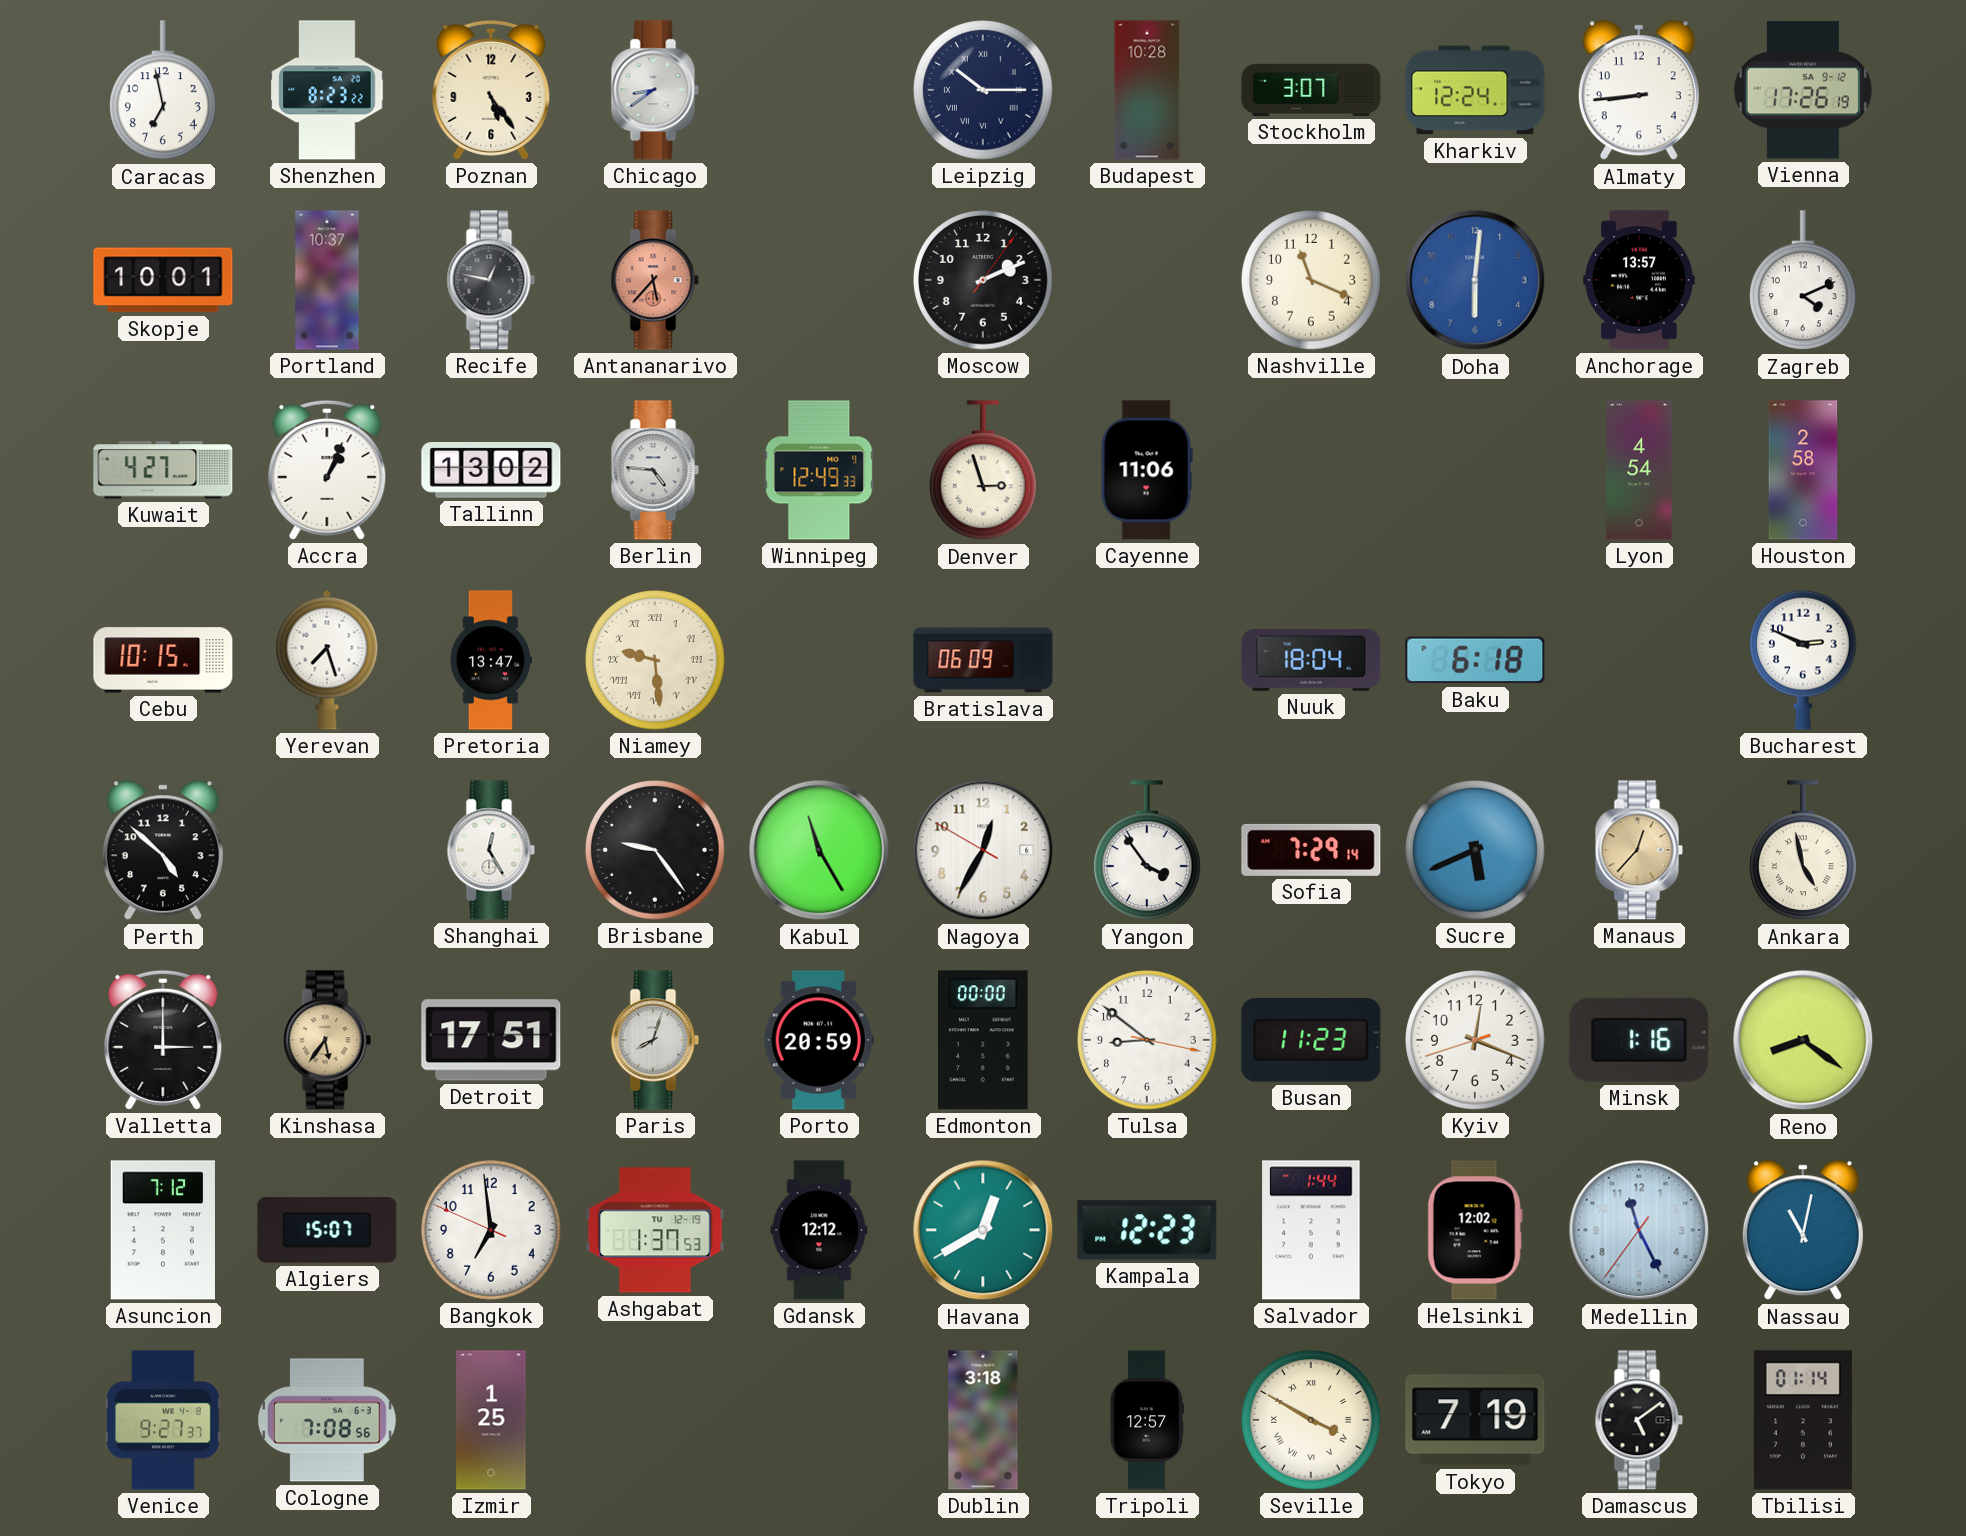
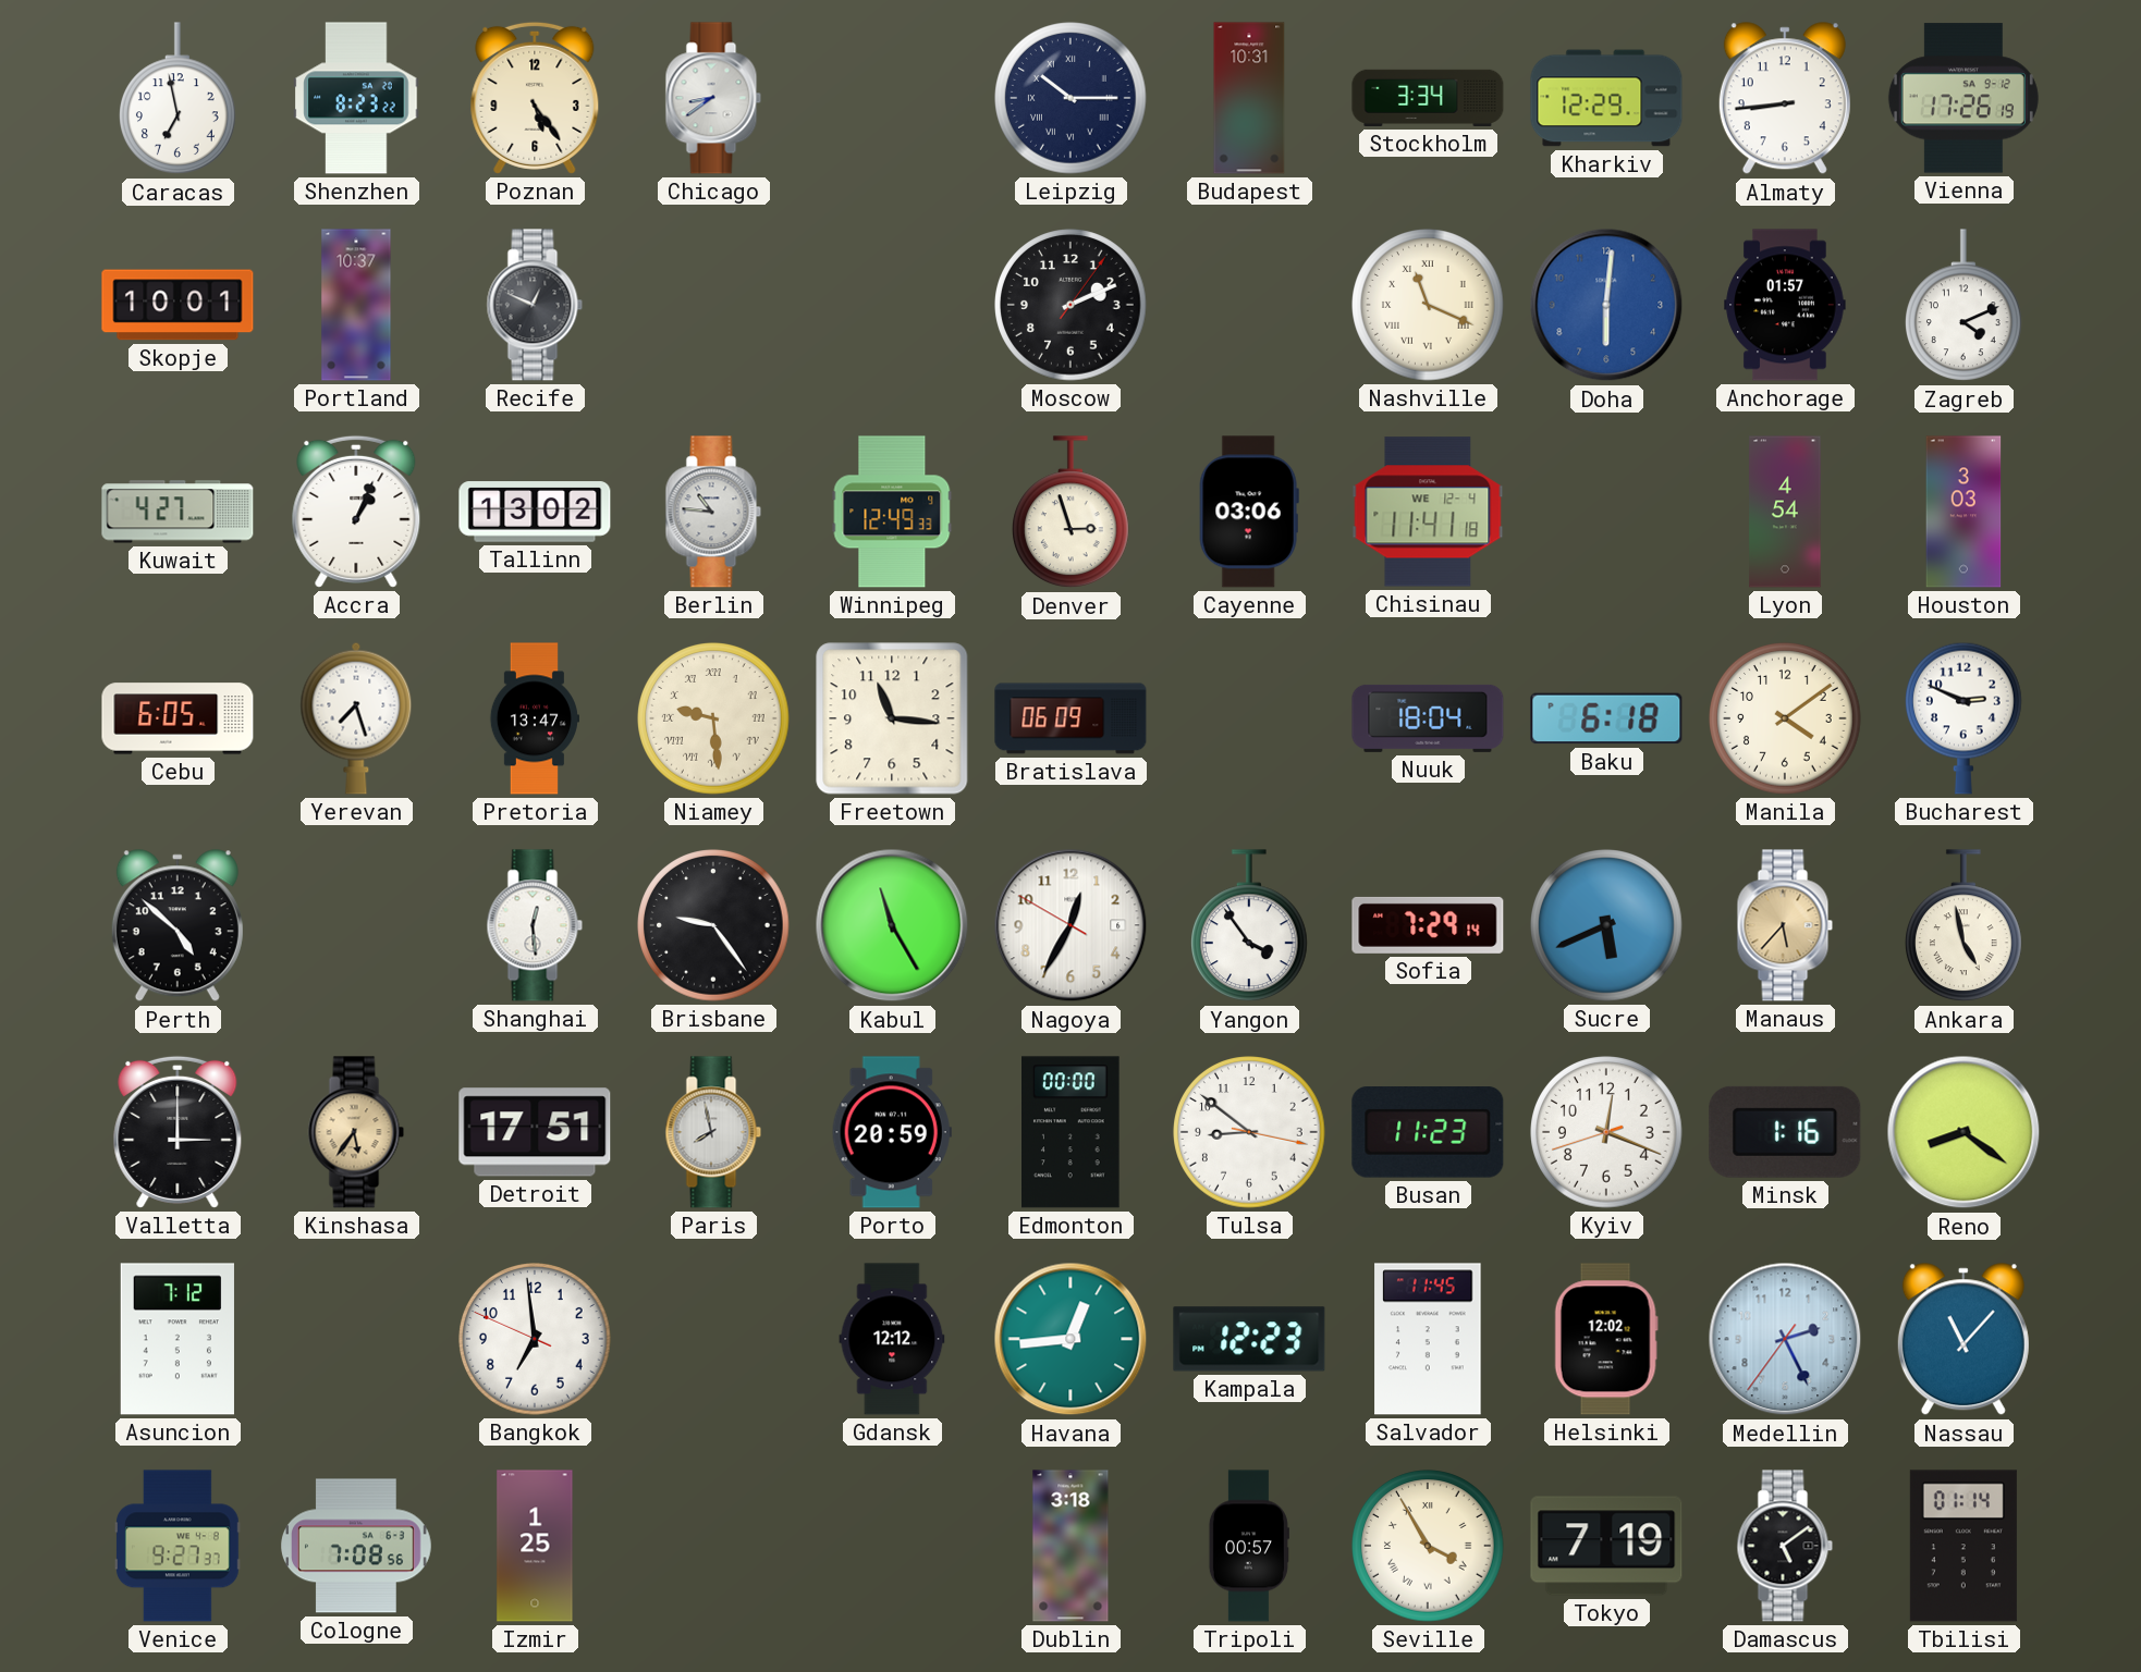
Budapest: 10:28 -> 10:31
Stockholm: 3:07 -> 3:34
Kharkiv: 12:24 -> 12:29
Recife: 12:47 -> 12:49
Antananarivo: 5:37 -> none
Nashville numerals: Arabic -> Roman
Anchorage: 13:57 -> 01:57
Berlin: 4:46 -> 10:46
Cayenne: 11:06 -> 03:06
Chisinau: none -> 11:41
Houston: 2:58 -> 3:03
Cebu: 10:15 -> 6:05
Freetown: none -> 11:16
Manila: none -> 4:09
Shanghai: 12:25 -> 12:29
Manaus: 12:37 -> 5:37
Paris: 8:03 -> 7:58
Algiers: 15:07 -> none
Ashgabat: 1:37 -> none
Havana: 12:40 -> 12:44
Salvador: 1:44 -> 11:45
Medellin: 11:25 -> 2:25
Nassau: 11:02 -> 11:07
Tripoli: 12:57 -> 00:57
Seville: 3:50 -> 3:55
